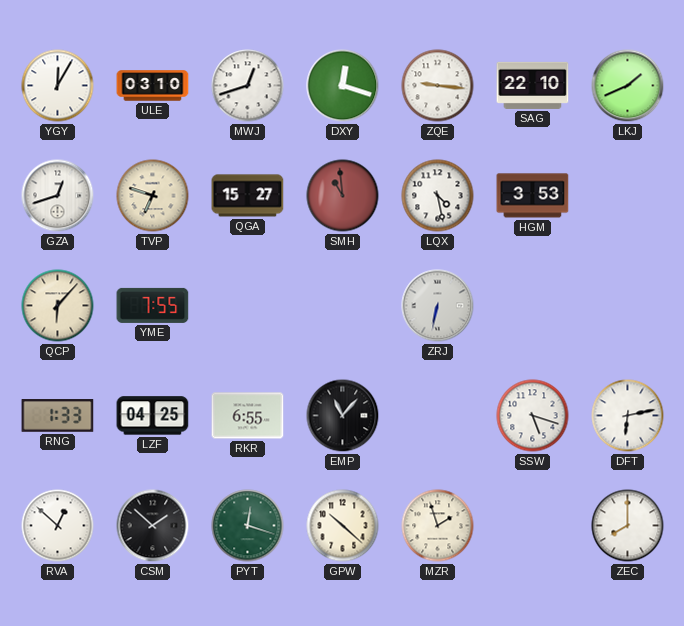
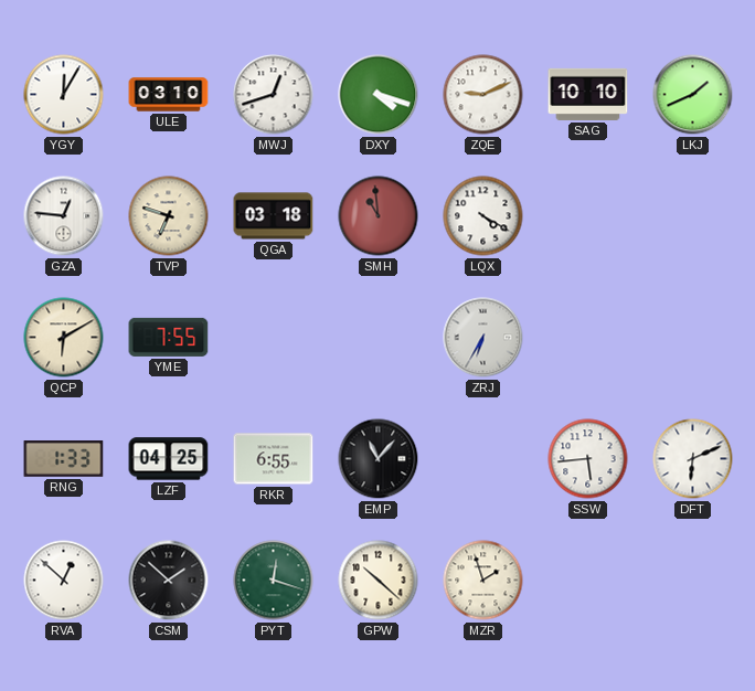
DXY: 12:18 -> 4:18
ZQE: 9:16 -> 9:11
SAG: 22:10 -> 10:10
GZA: 12:42 -> 12:46
QGA: 15:27 -> 03:18
LQX: 4:28 -> 4:20
HGM: 3:53 -> none
QCP: 6:07 -> 6:10
ZRJ: 6:32 -> 6:35
SSW: 5:18 -> 5:44
DFT: 6:13 -> 6:11
ZEC: 8:00 -> none
